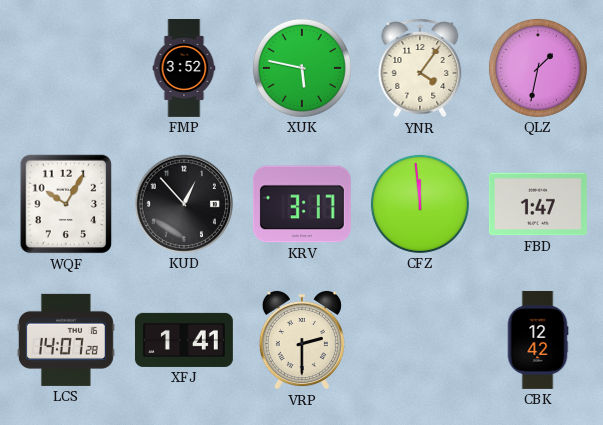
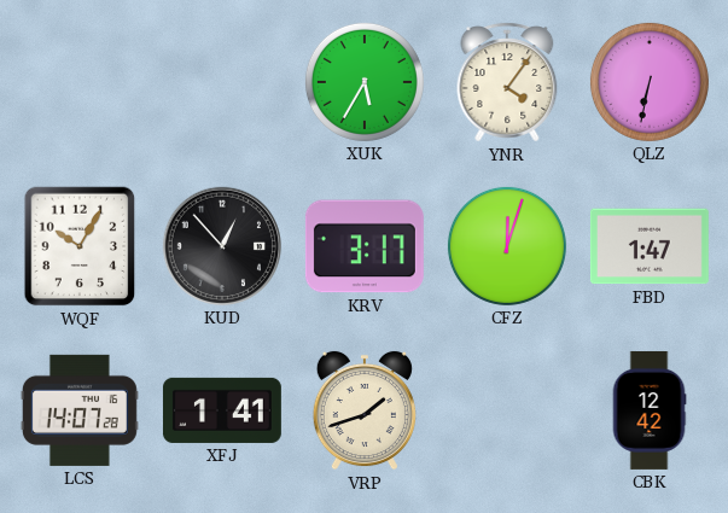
FMP: 3:52 -> none
XUK: 5:47 -> 5:35
QLZ: 1:32 -> 6:32
CFZ: 11:59 -> 12:03
VRP: 2:30 -> 1:42
